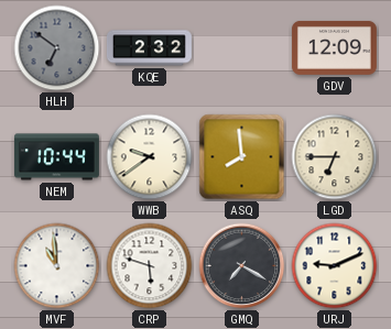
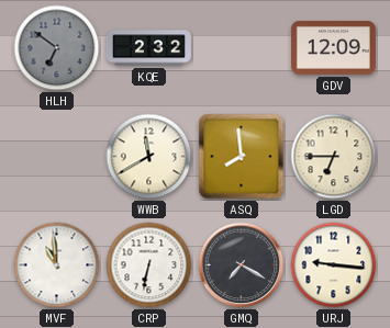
NEM: 10:44 -> none
WWB: 9:39 -> 11:40
CRP: 5:48 -> 6:32
URJ: 9:11 -> 9:16
